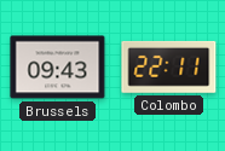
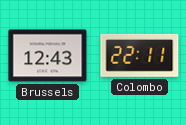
Brussels: 09:43 -> 12:43
